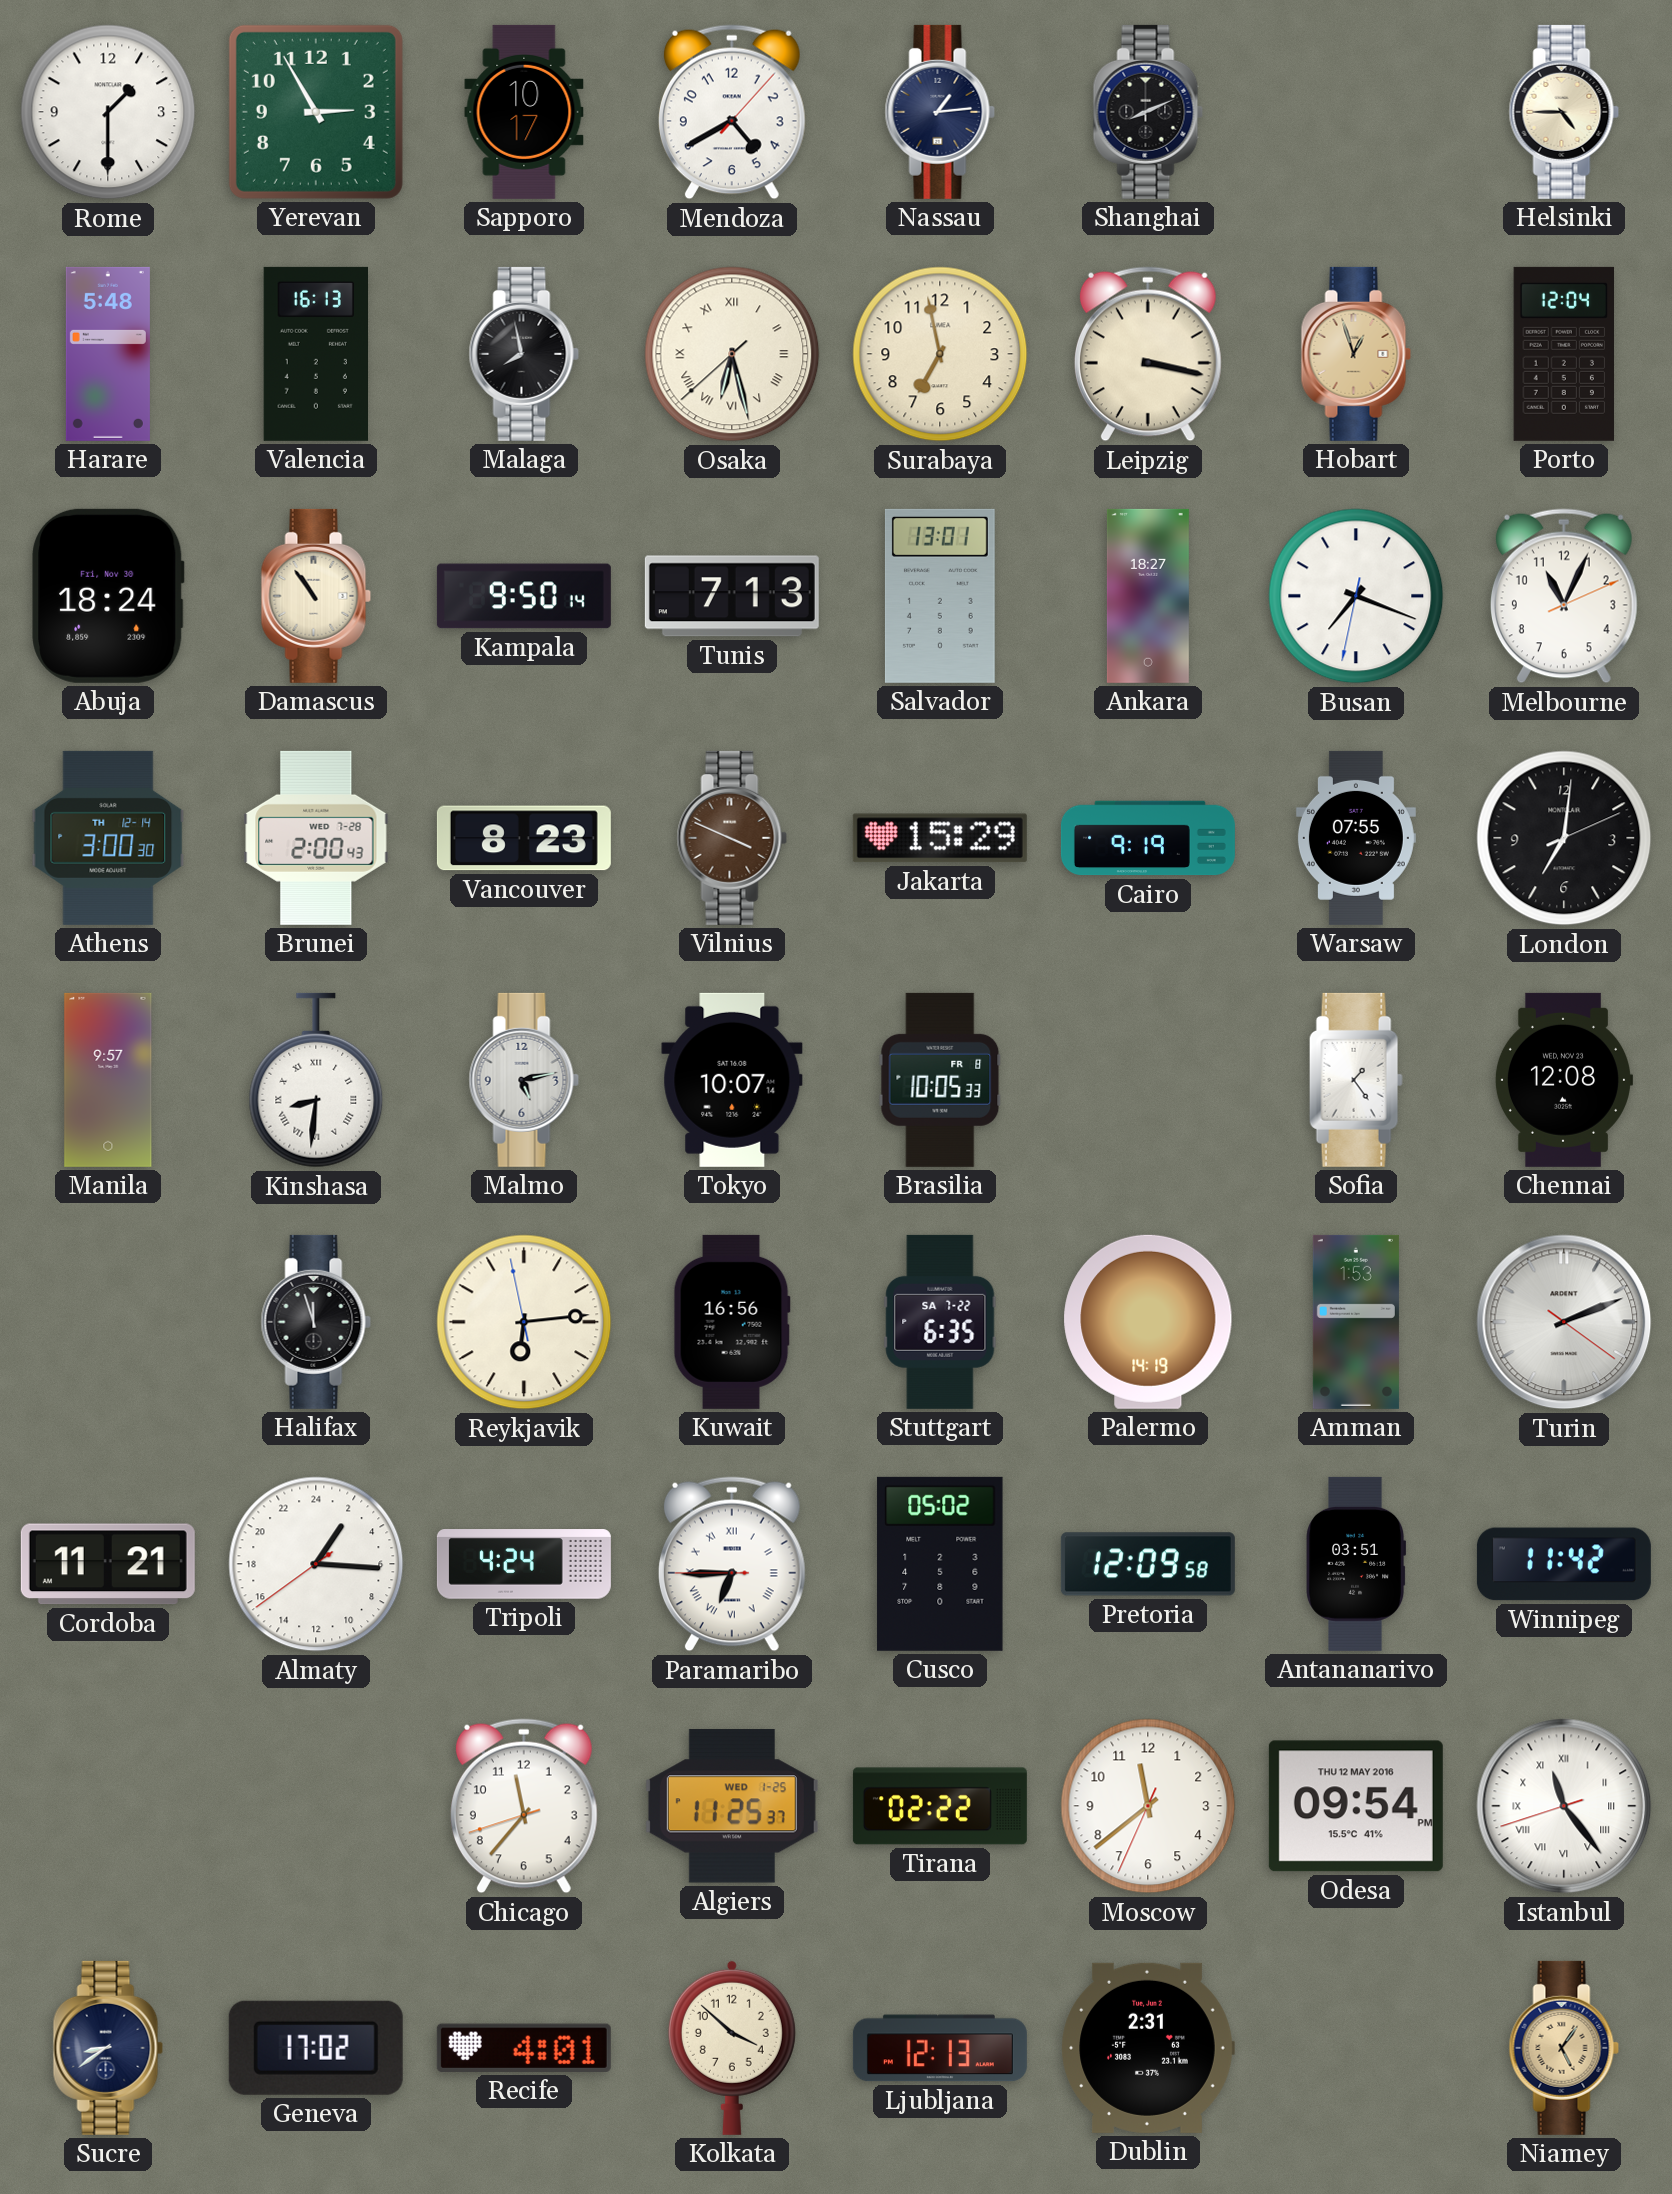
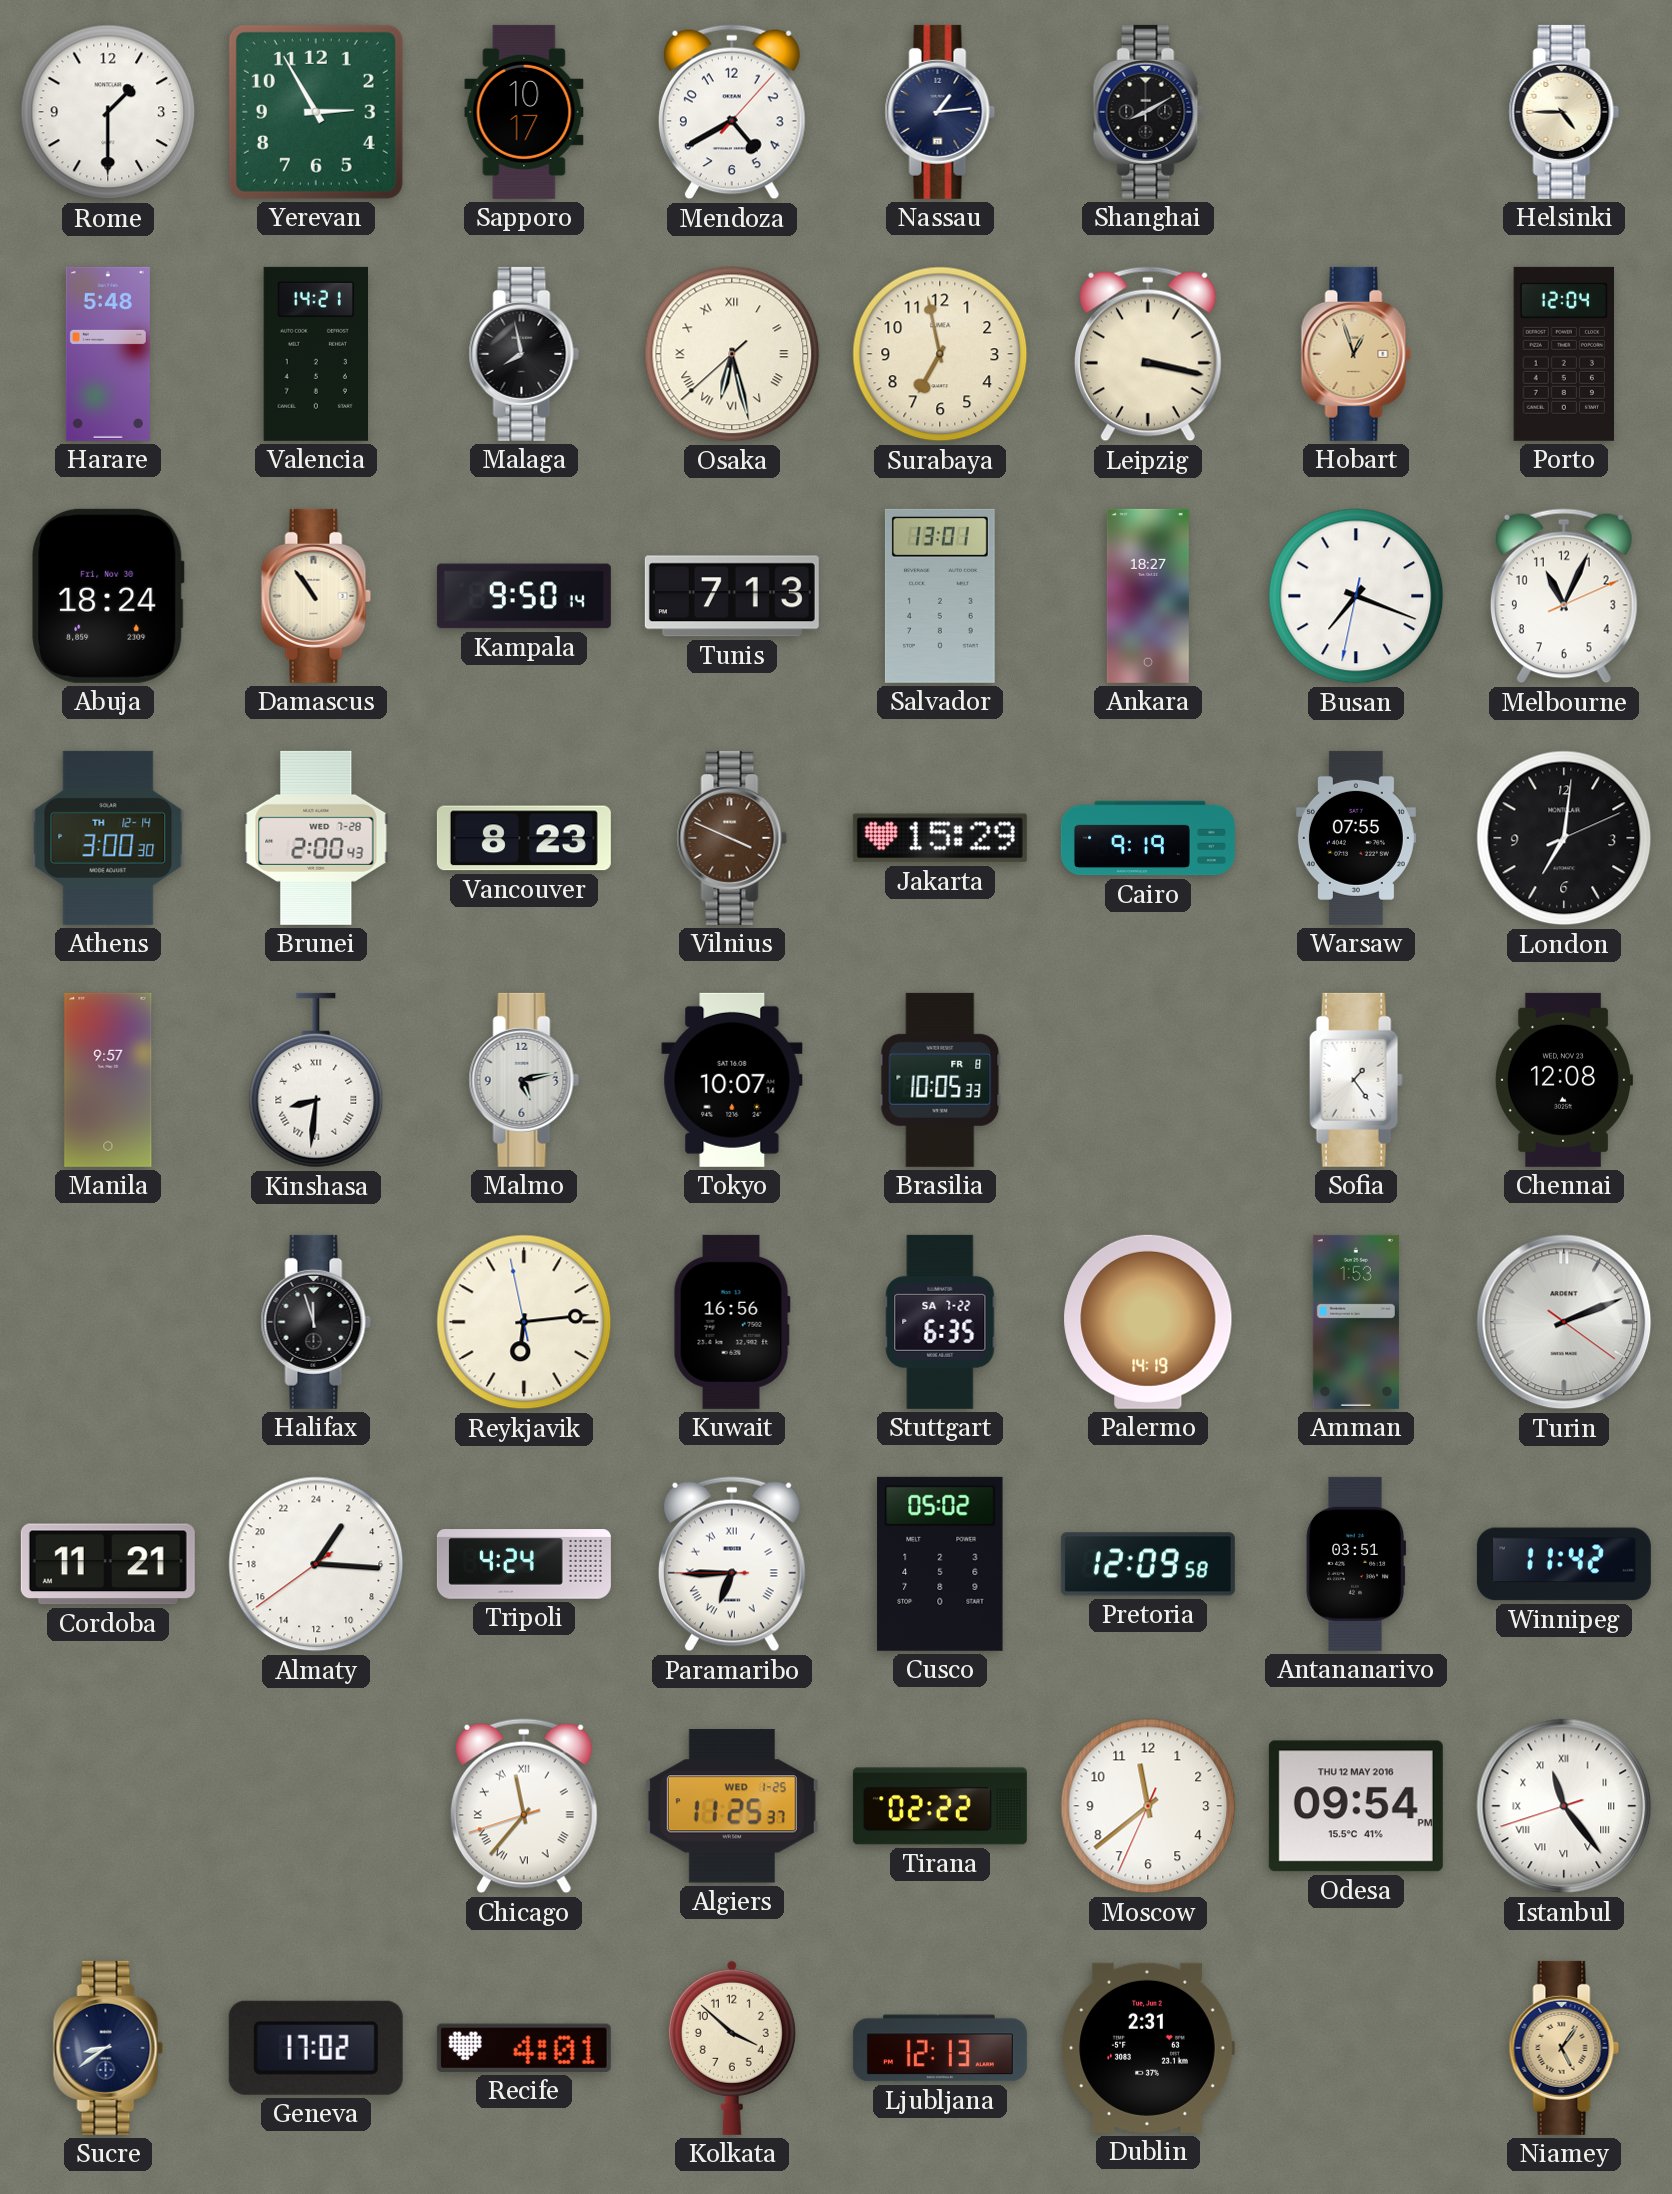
Shanghai: 8:11 -> 8:10
Valencia: 16:13 -> 14:21
Chicago numerals: Arabic -> Roman
